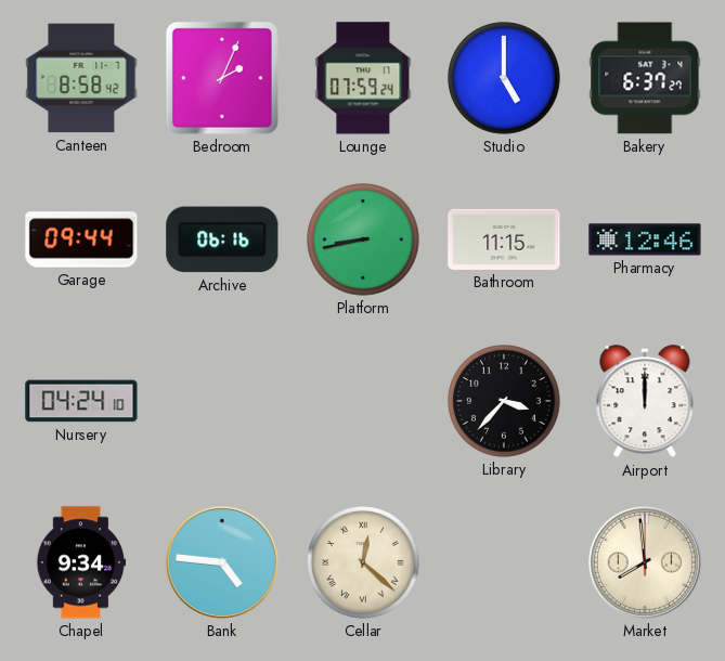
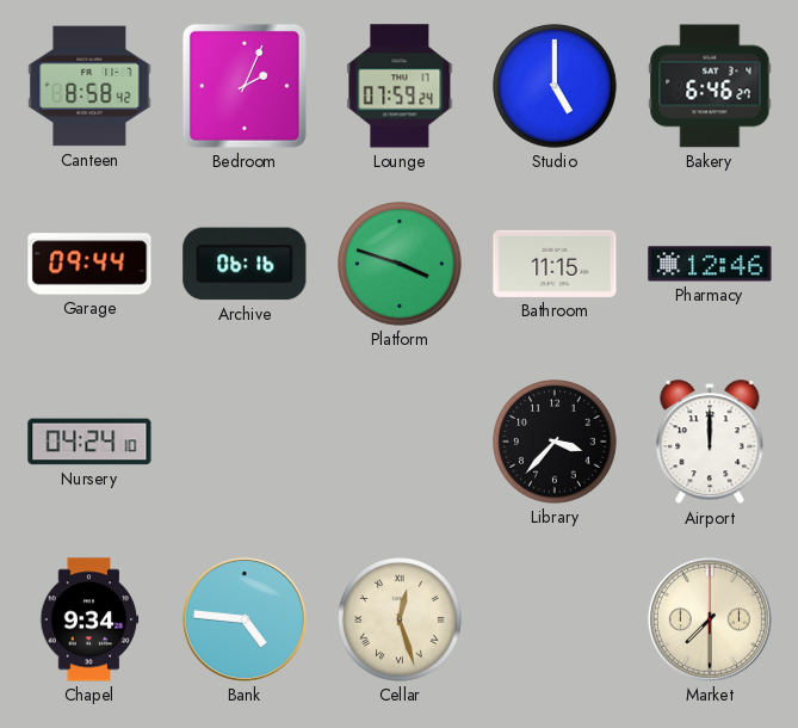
Bakery: 6:37 -> 6:46
Platform: 8:43 -> 3:48
Cellar: 12:22 -> 12:27
Market: 7:59 -> 7:30
